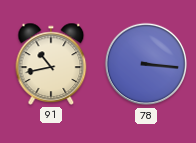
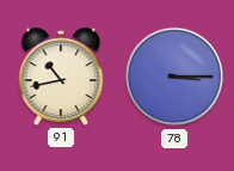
78: 3:16 -> 3:15
